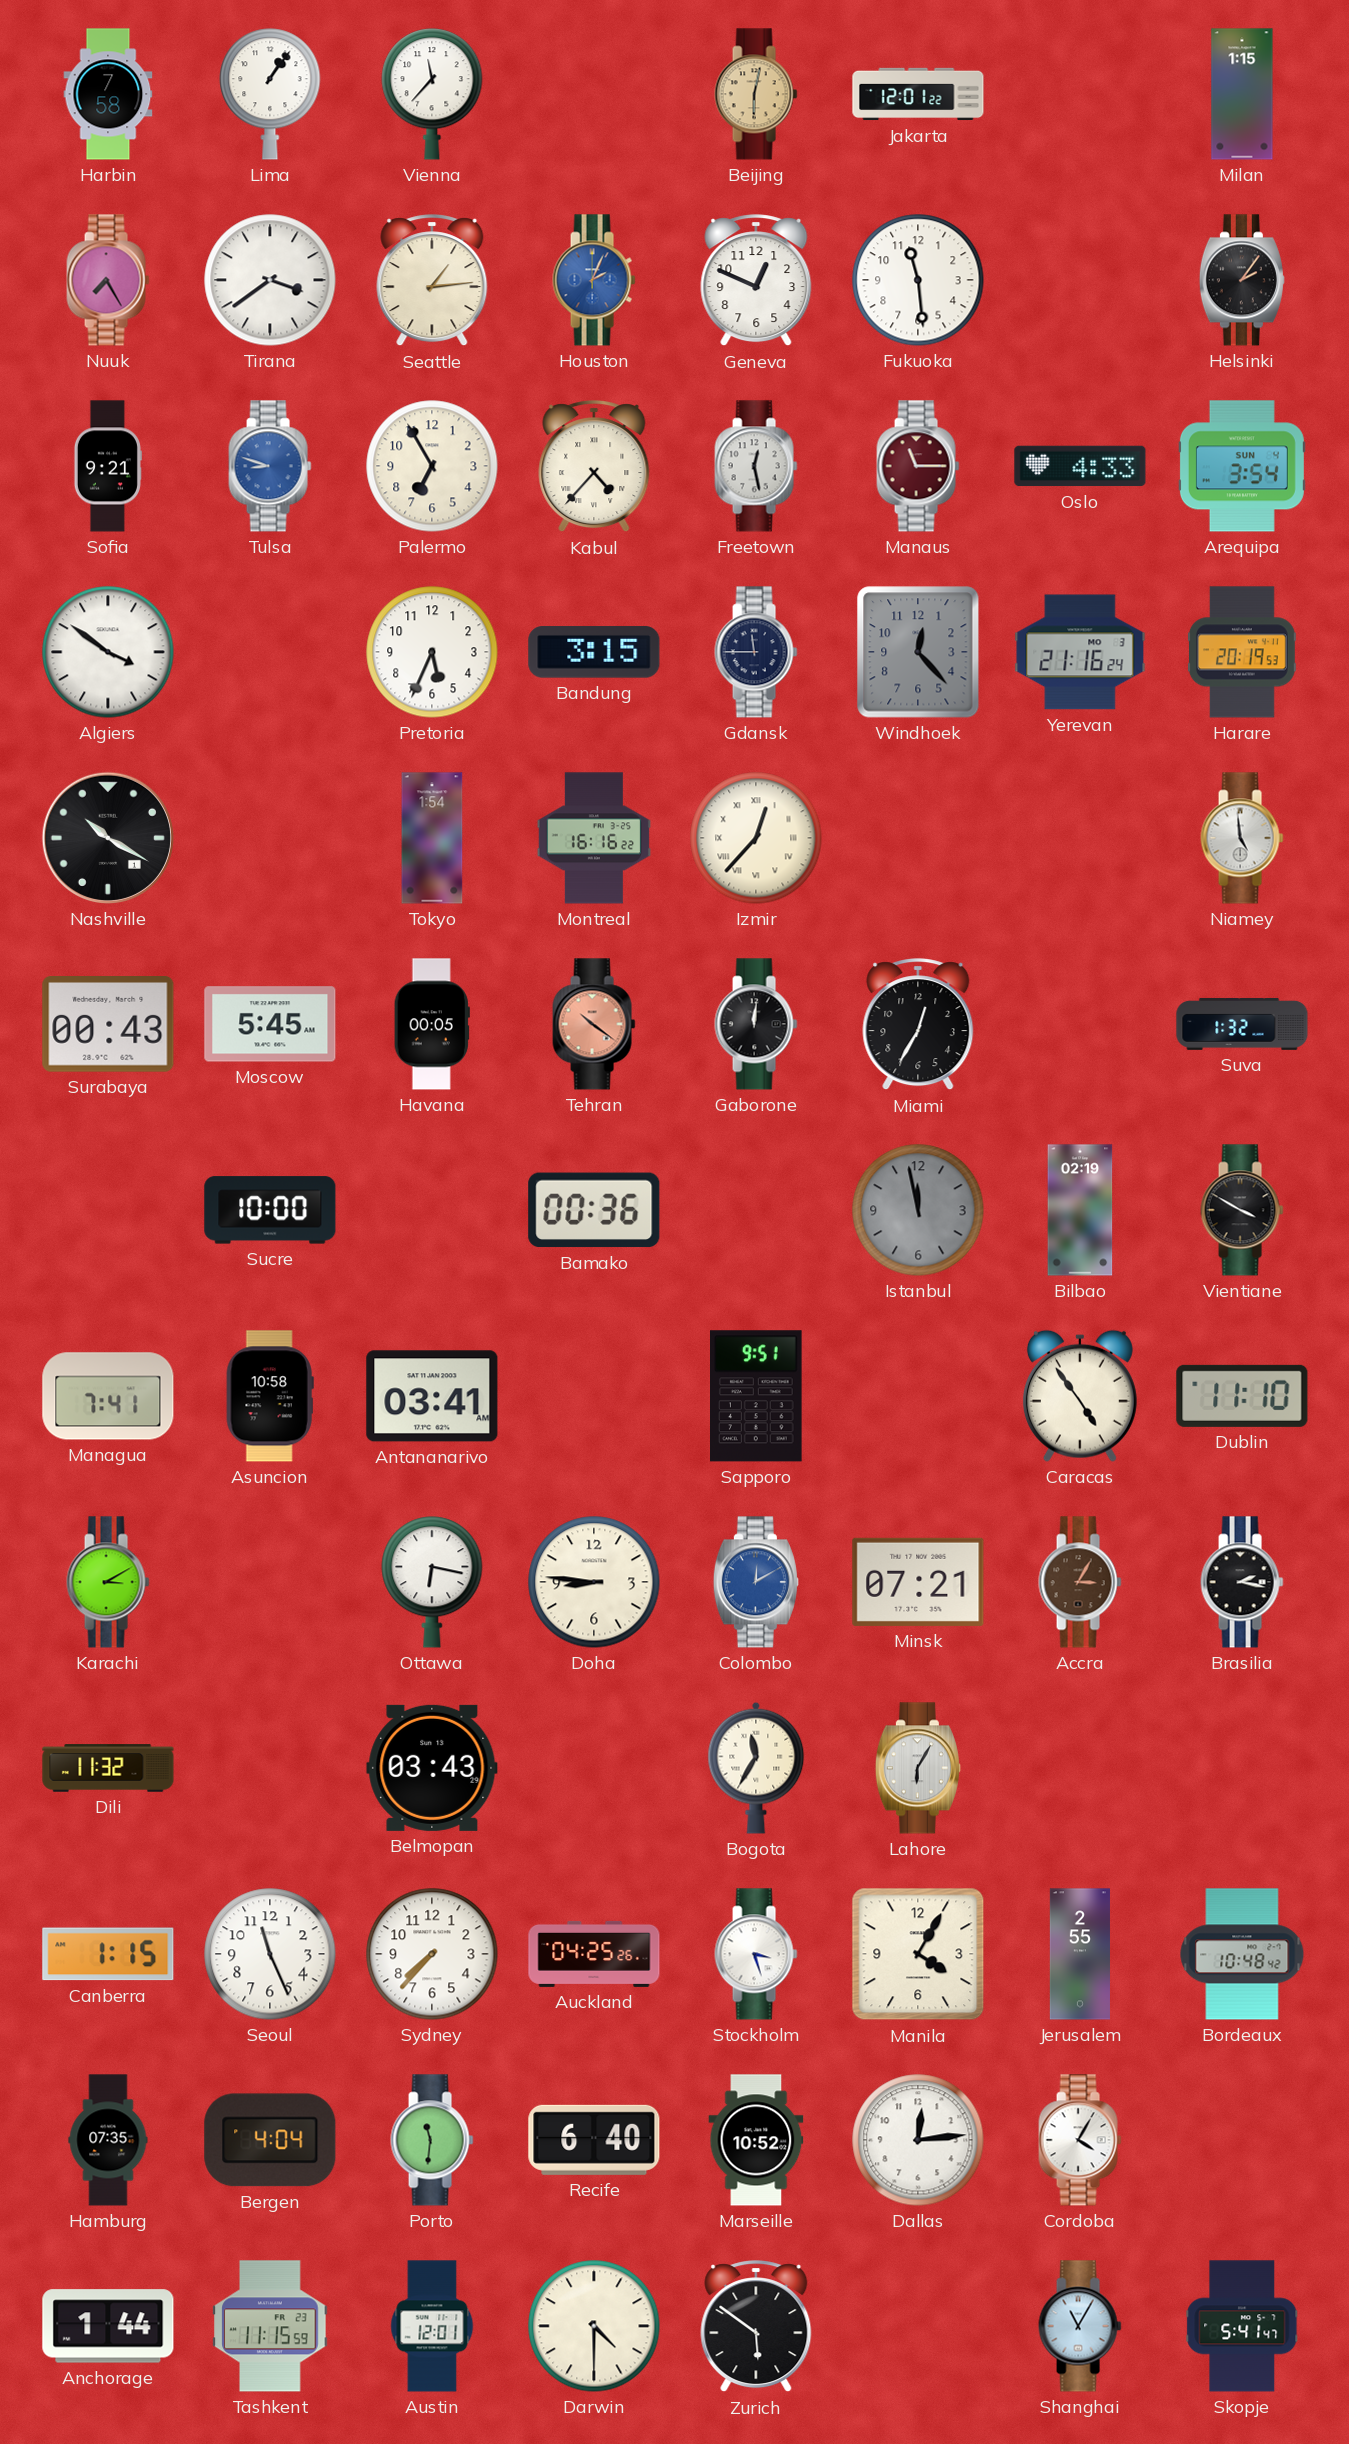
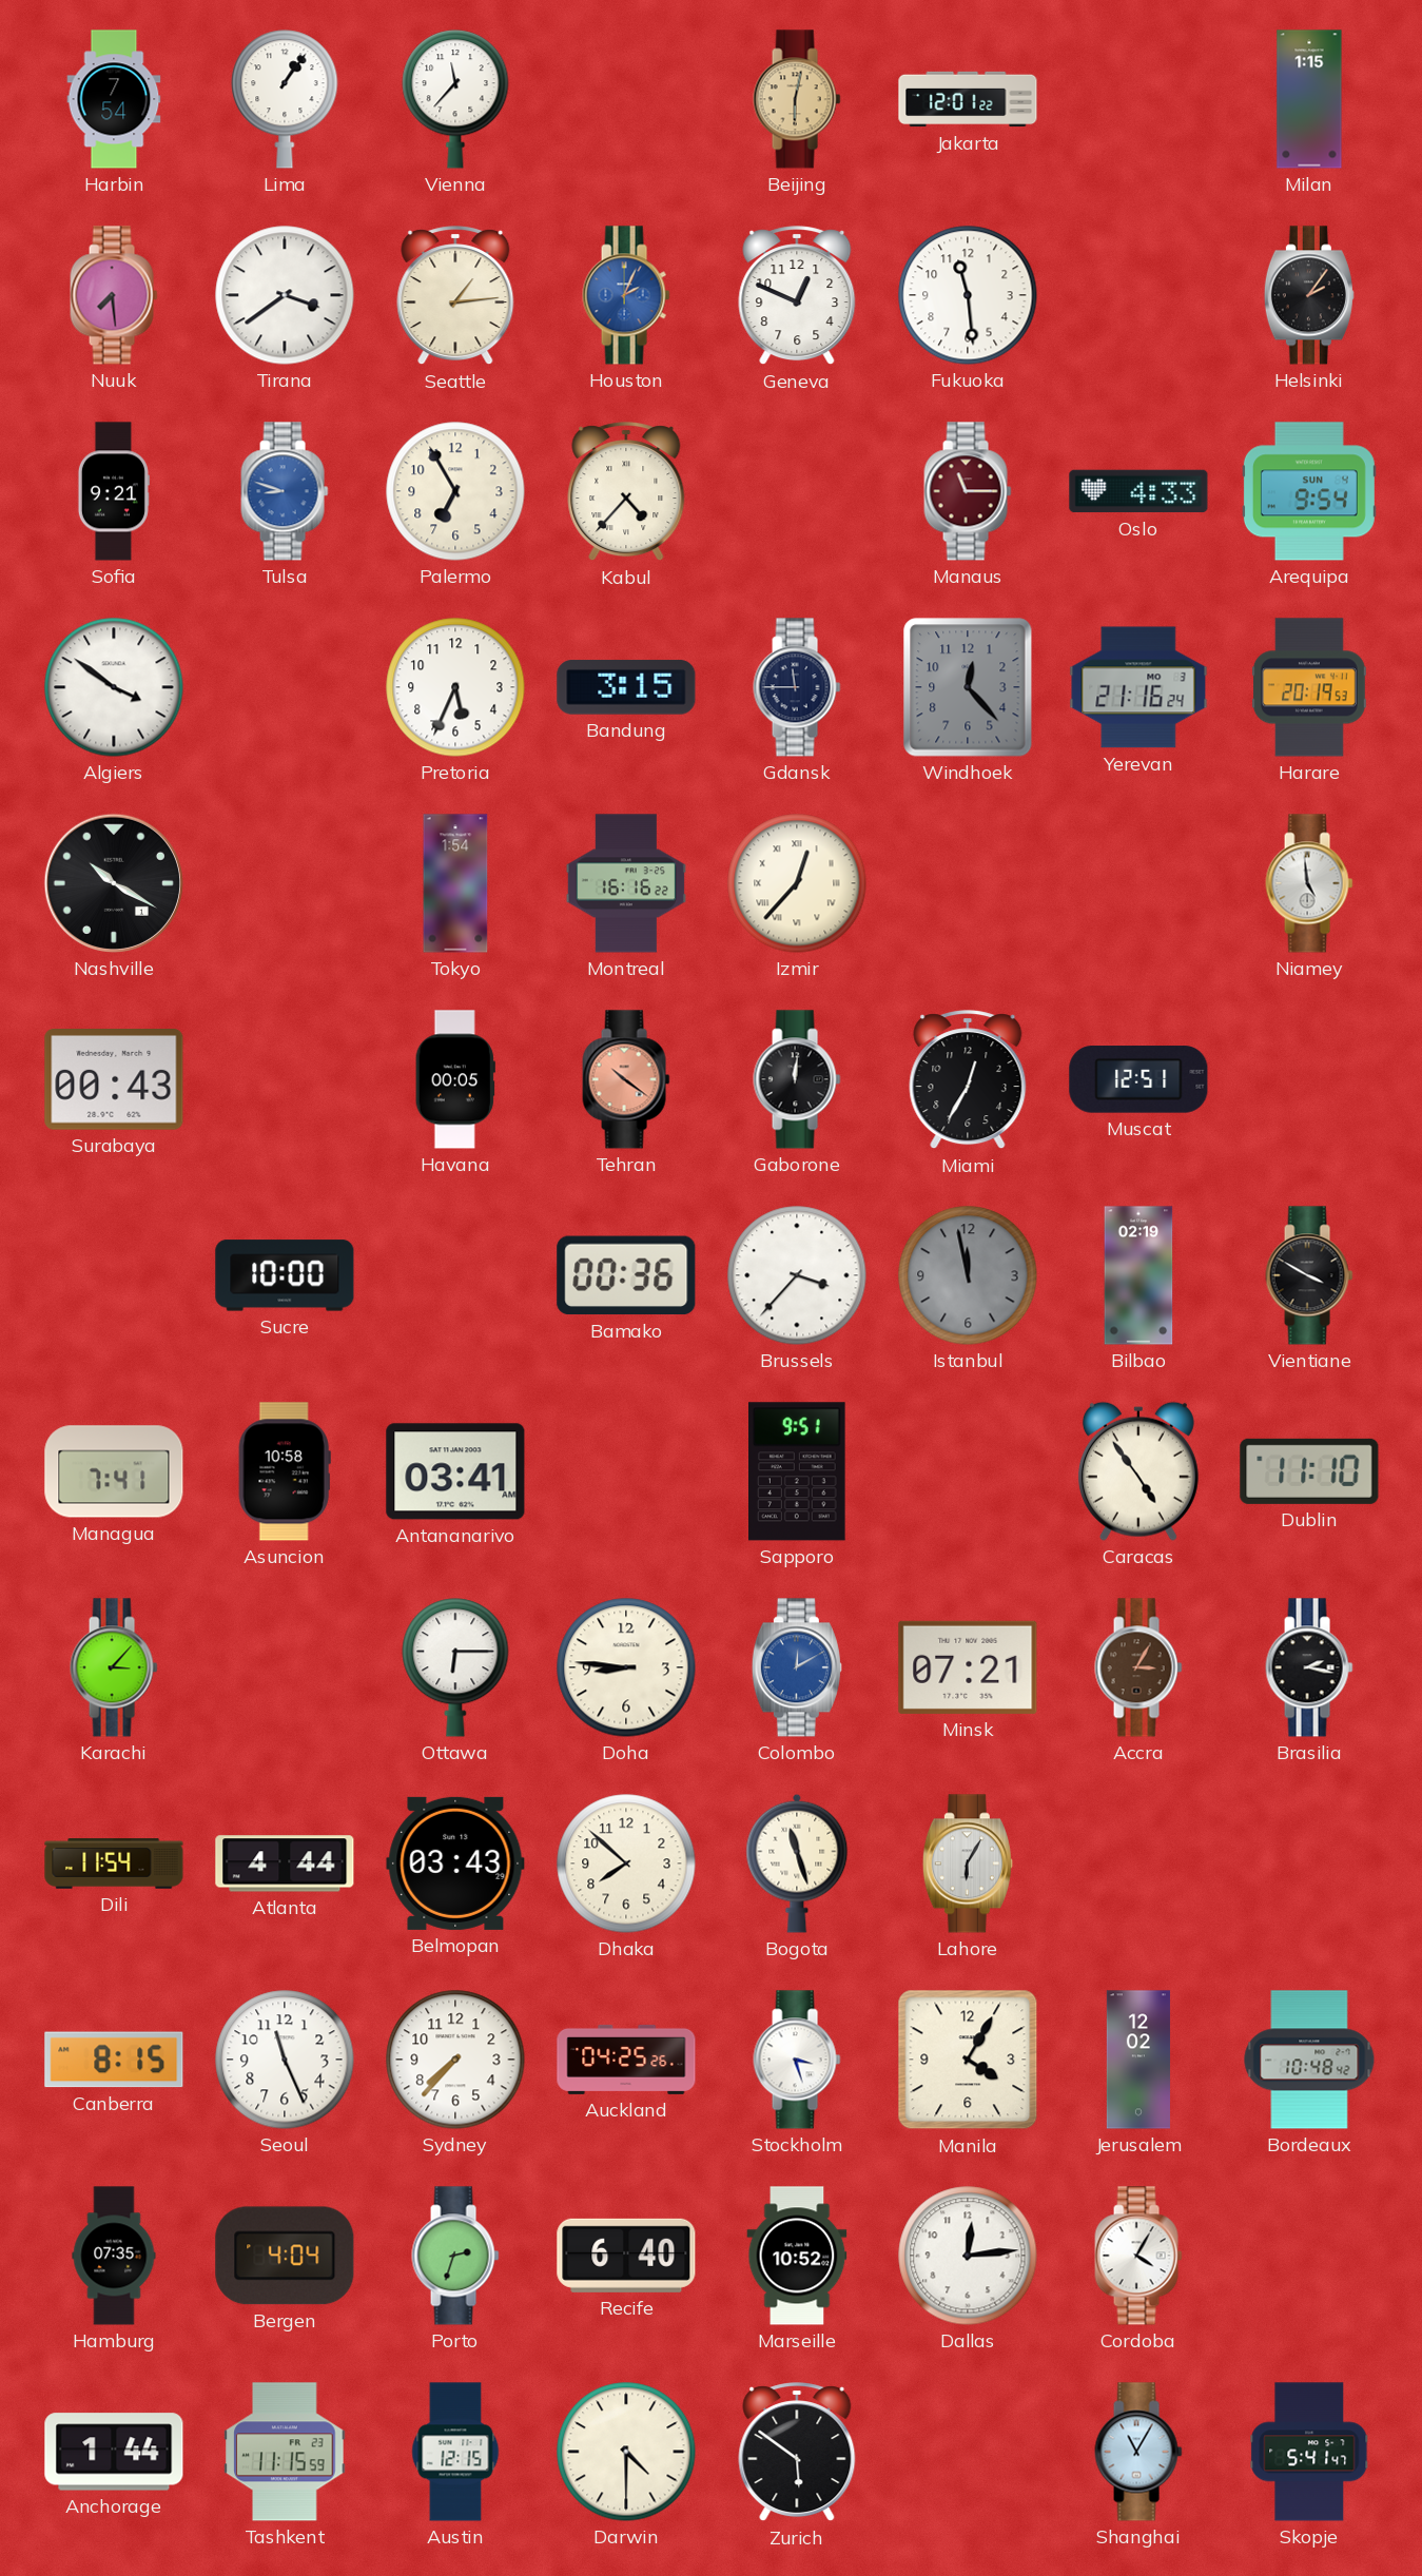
Harbin: 7:58 -> 7:54
Nuuk: 7:25 -> 7:29
Freetown: 12:28 -> none
Arequipa: 3:54 -> 9:54
Moscow: 5:45 -> none
Muscat: none -> 12:51
Suva: 1:32 -> none
Brussels: none -> 3:37
Karachi: 3:10 -> 3:07
Ottawa: 6:17 -> 6:15
Dili: 11:32 -> 11:54
Atlanta: none -> 4:44
Dhaka: none -> 7:52
Bogota: 11:35 -> 11:27
Canberra: 1:15 -> 8:15
Jerusalem: 2:55 -> 12:02
Porto: 11:31 -> 2:33
Austin: 12:01 -> 12:15
